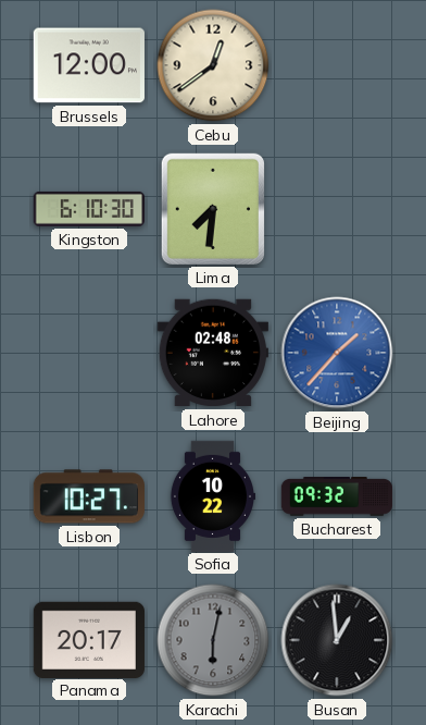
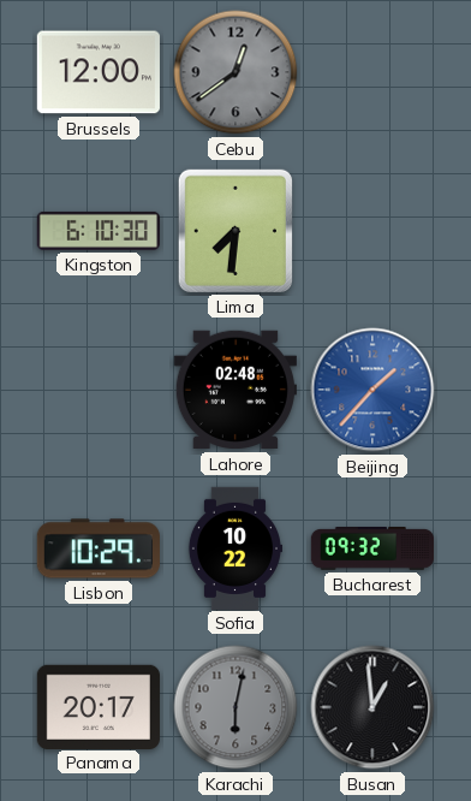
Cebu dial: cream -> grey
Lisbon: 10:27 -> 10:29
